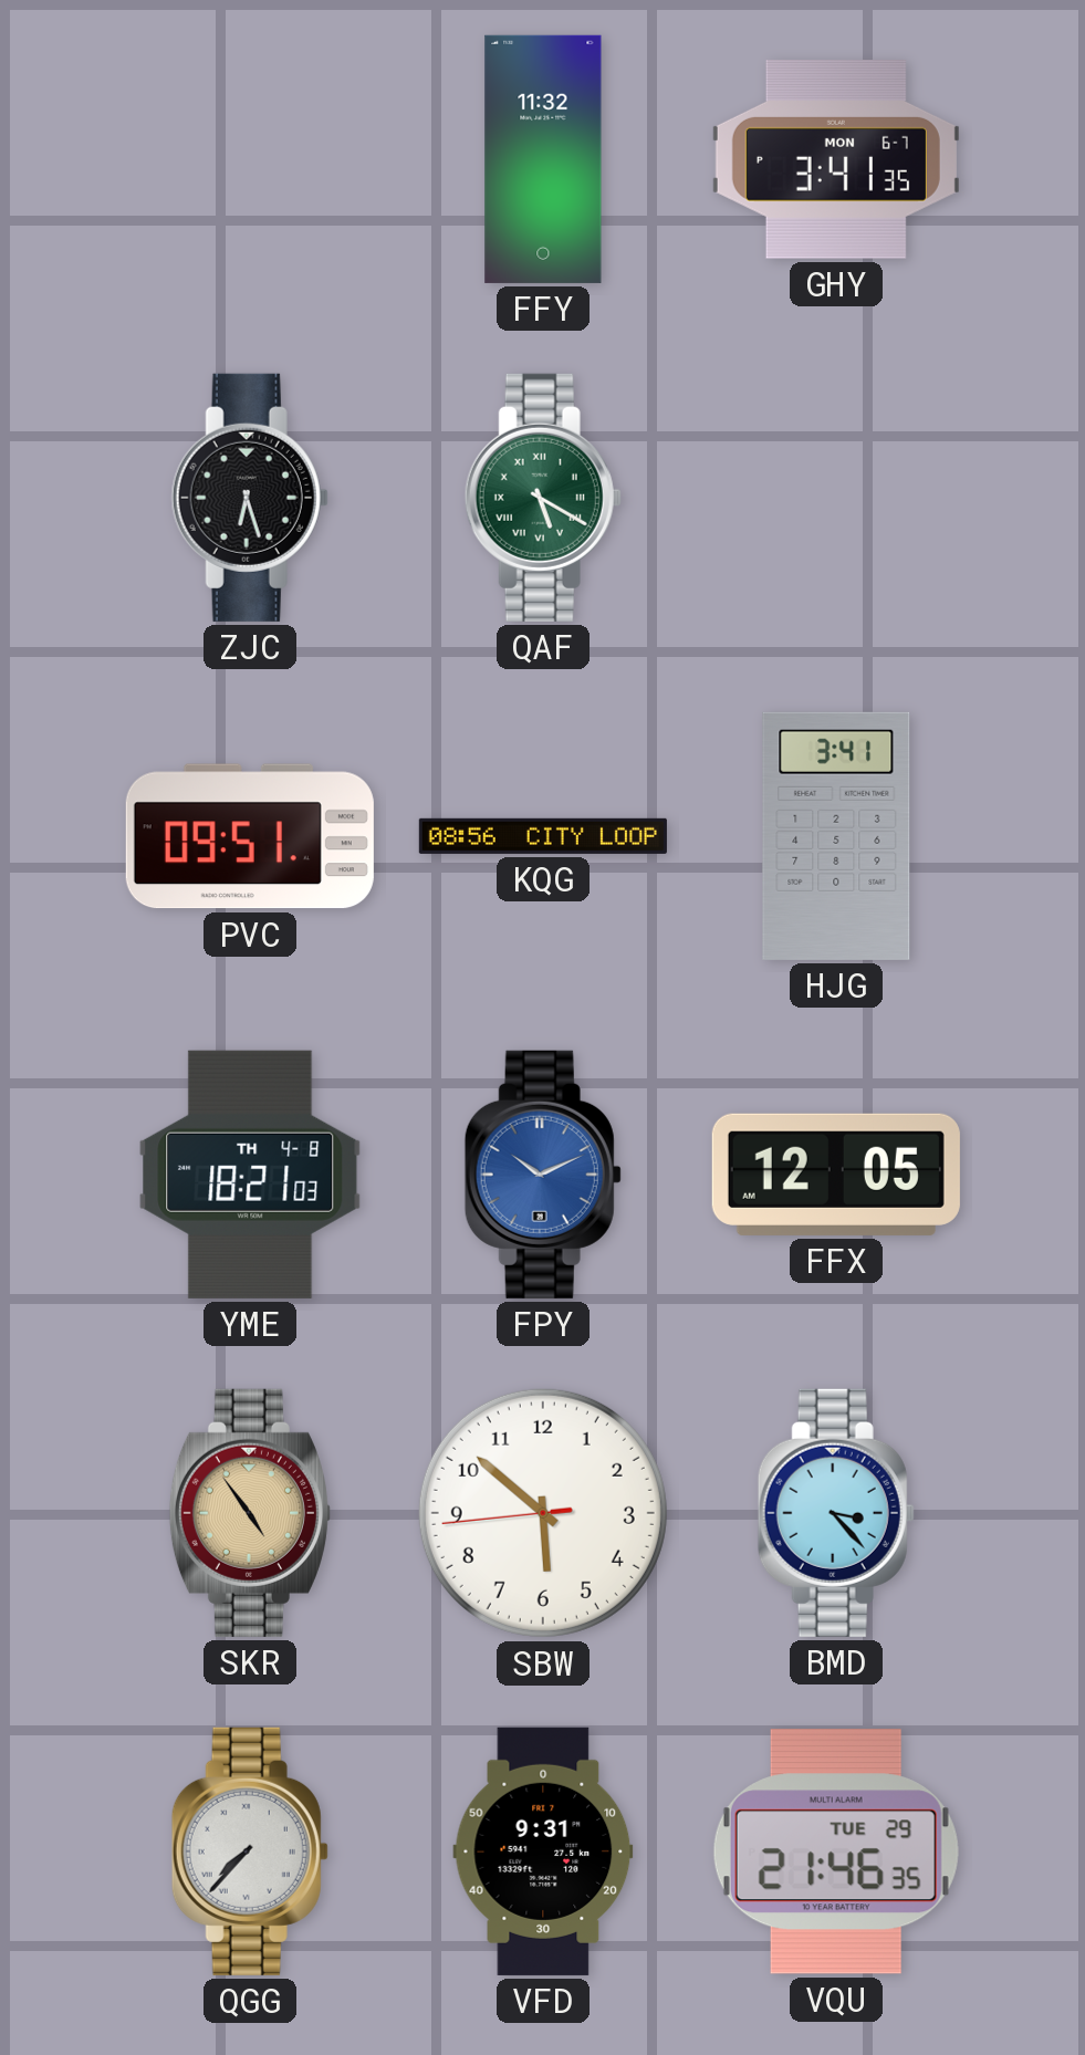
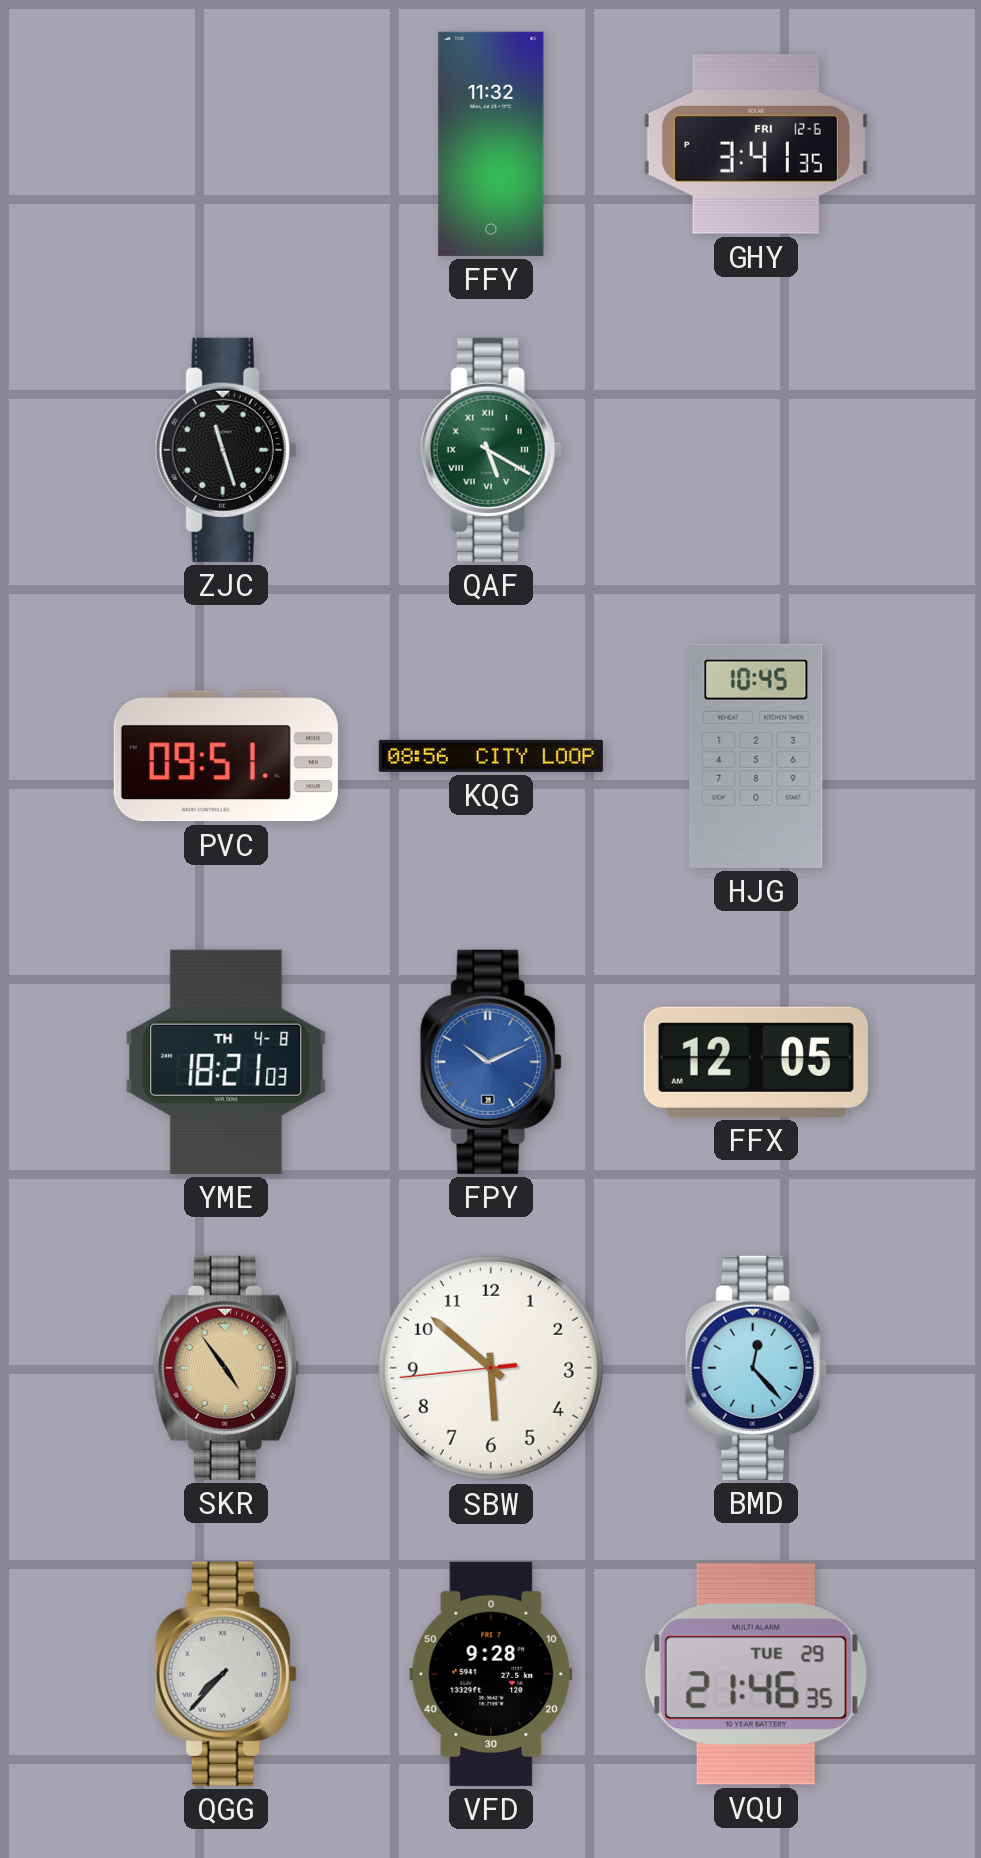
GHY date: MON 6-7 -> FRI 12-6
ZJC: 6:27 -> 11:27
HJG: 3:41 -> 10:45
BMD: 3:23 -> 12:23
VFD: 9:31 -> 9:28
